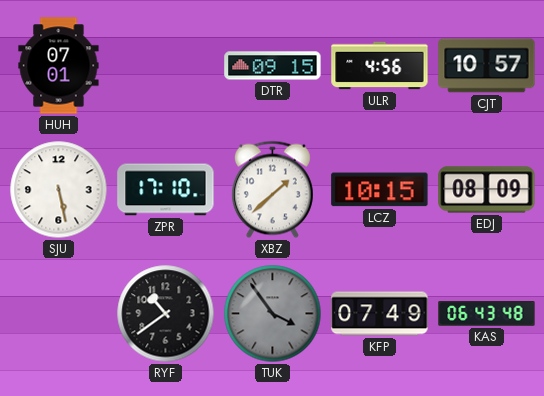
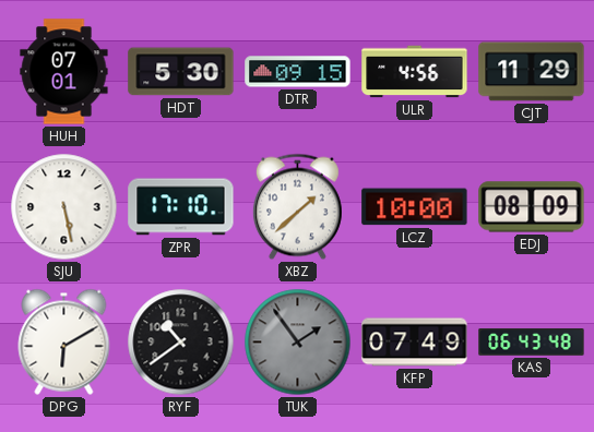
HDT: none -> 5:30
CJT: 10:57 -> 11:29
LCZ: 10:15 -> 10:00
DPG: none -> 6:10
TUK: 3:54 -> 1:54
